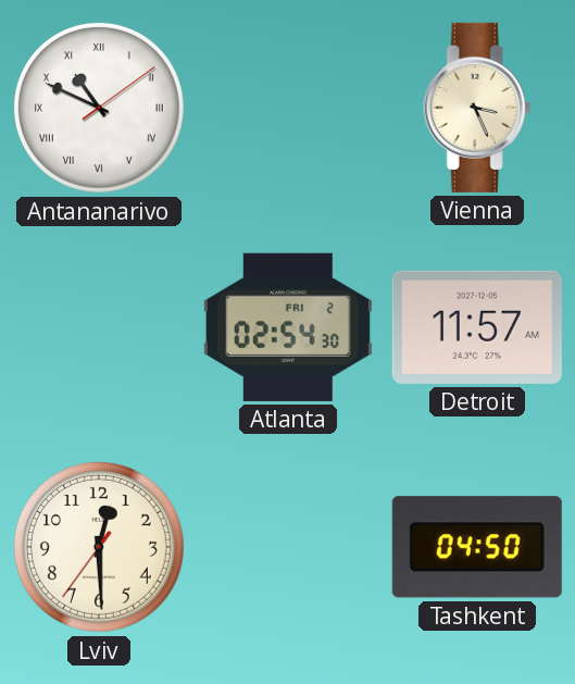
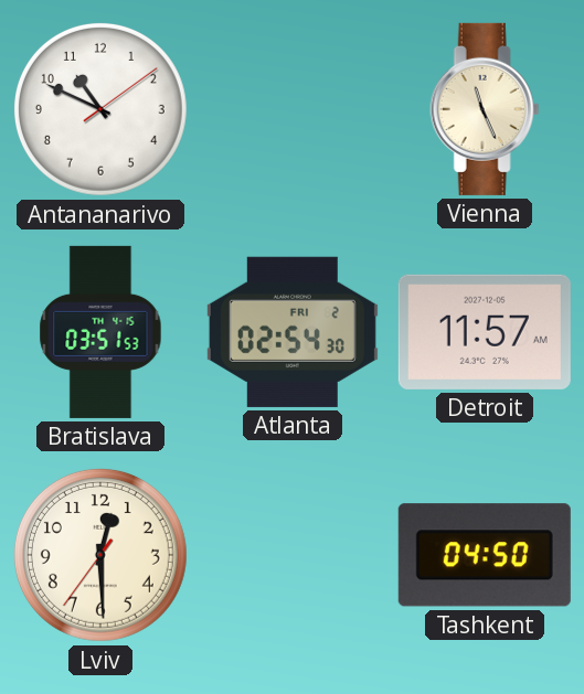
Antananarivo numerals: Roman -> Arabic
Vienna: 3:26 -> 11:26
Bratislava: none -> 03:51
